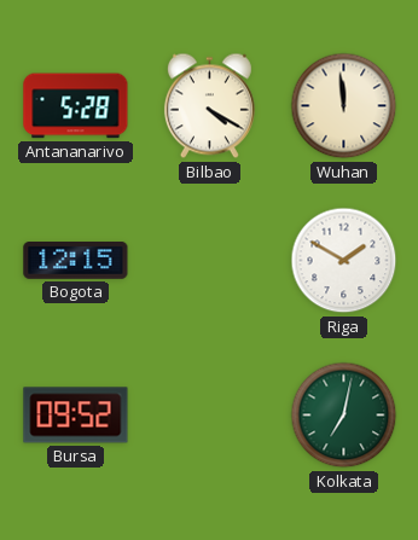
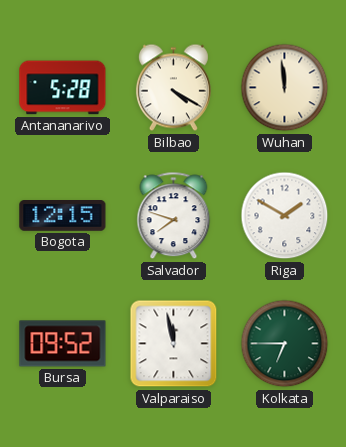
Salvador: none -> 7:48
Valparaiso: none -> 11:58
Kolkata: 7:02 -> 6:45
